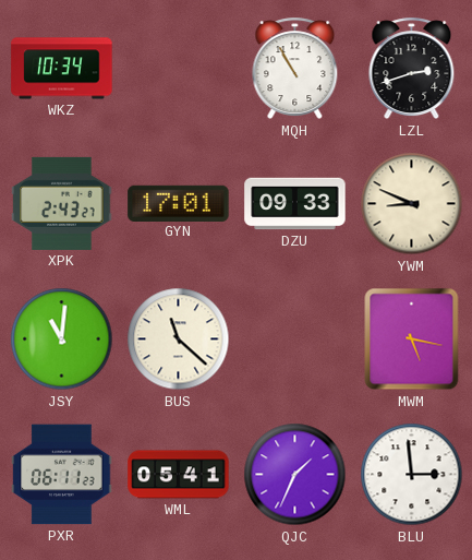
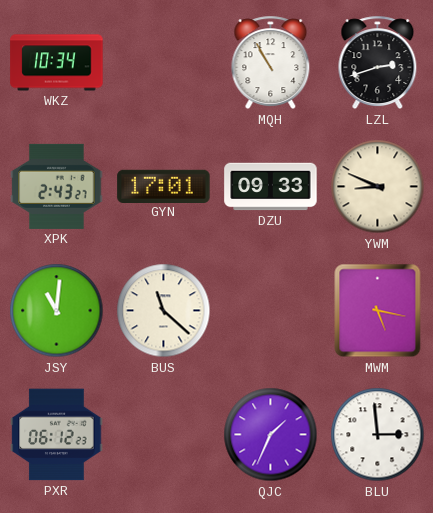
PXR: 06:11 -> 06:12
WML: 05:41 -> none
